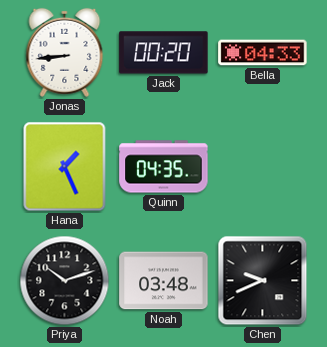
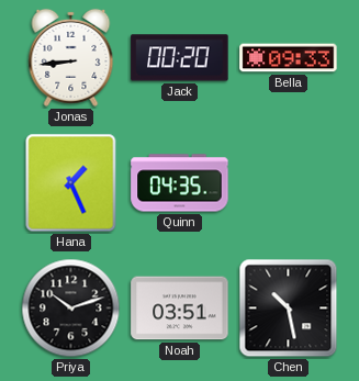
Bella: 04:33 -> 09:33
Noah: 03:48 -> 03:51
Chen: 9:41 -> 10:28
